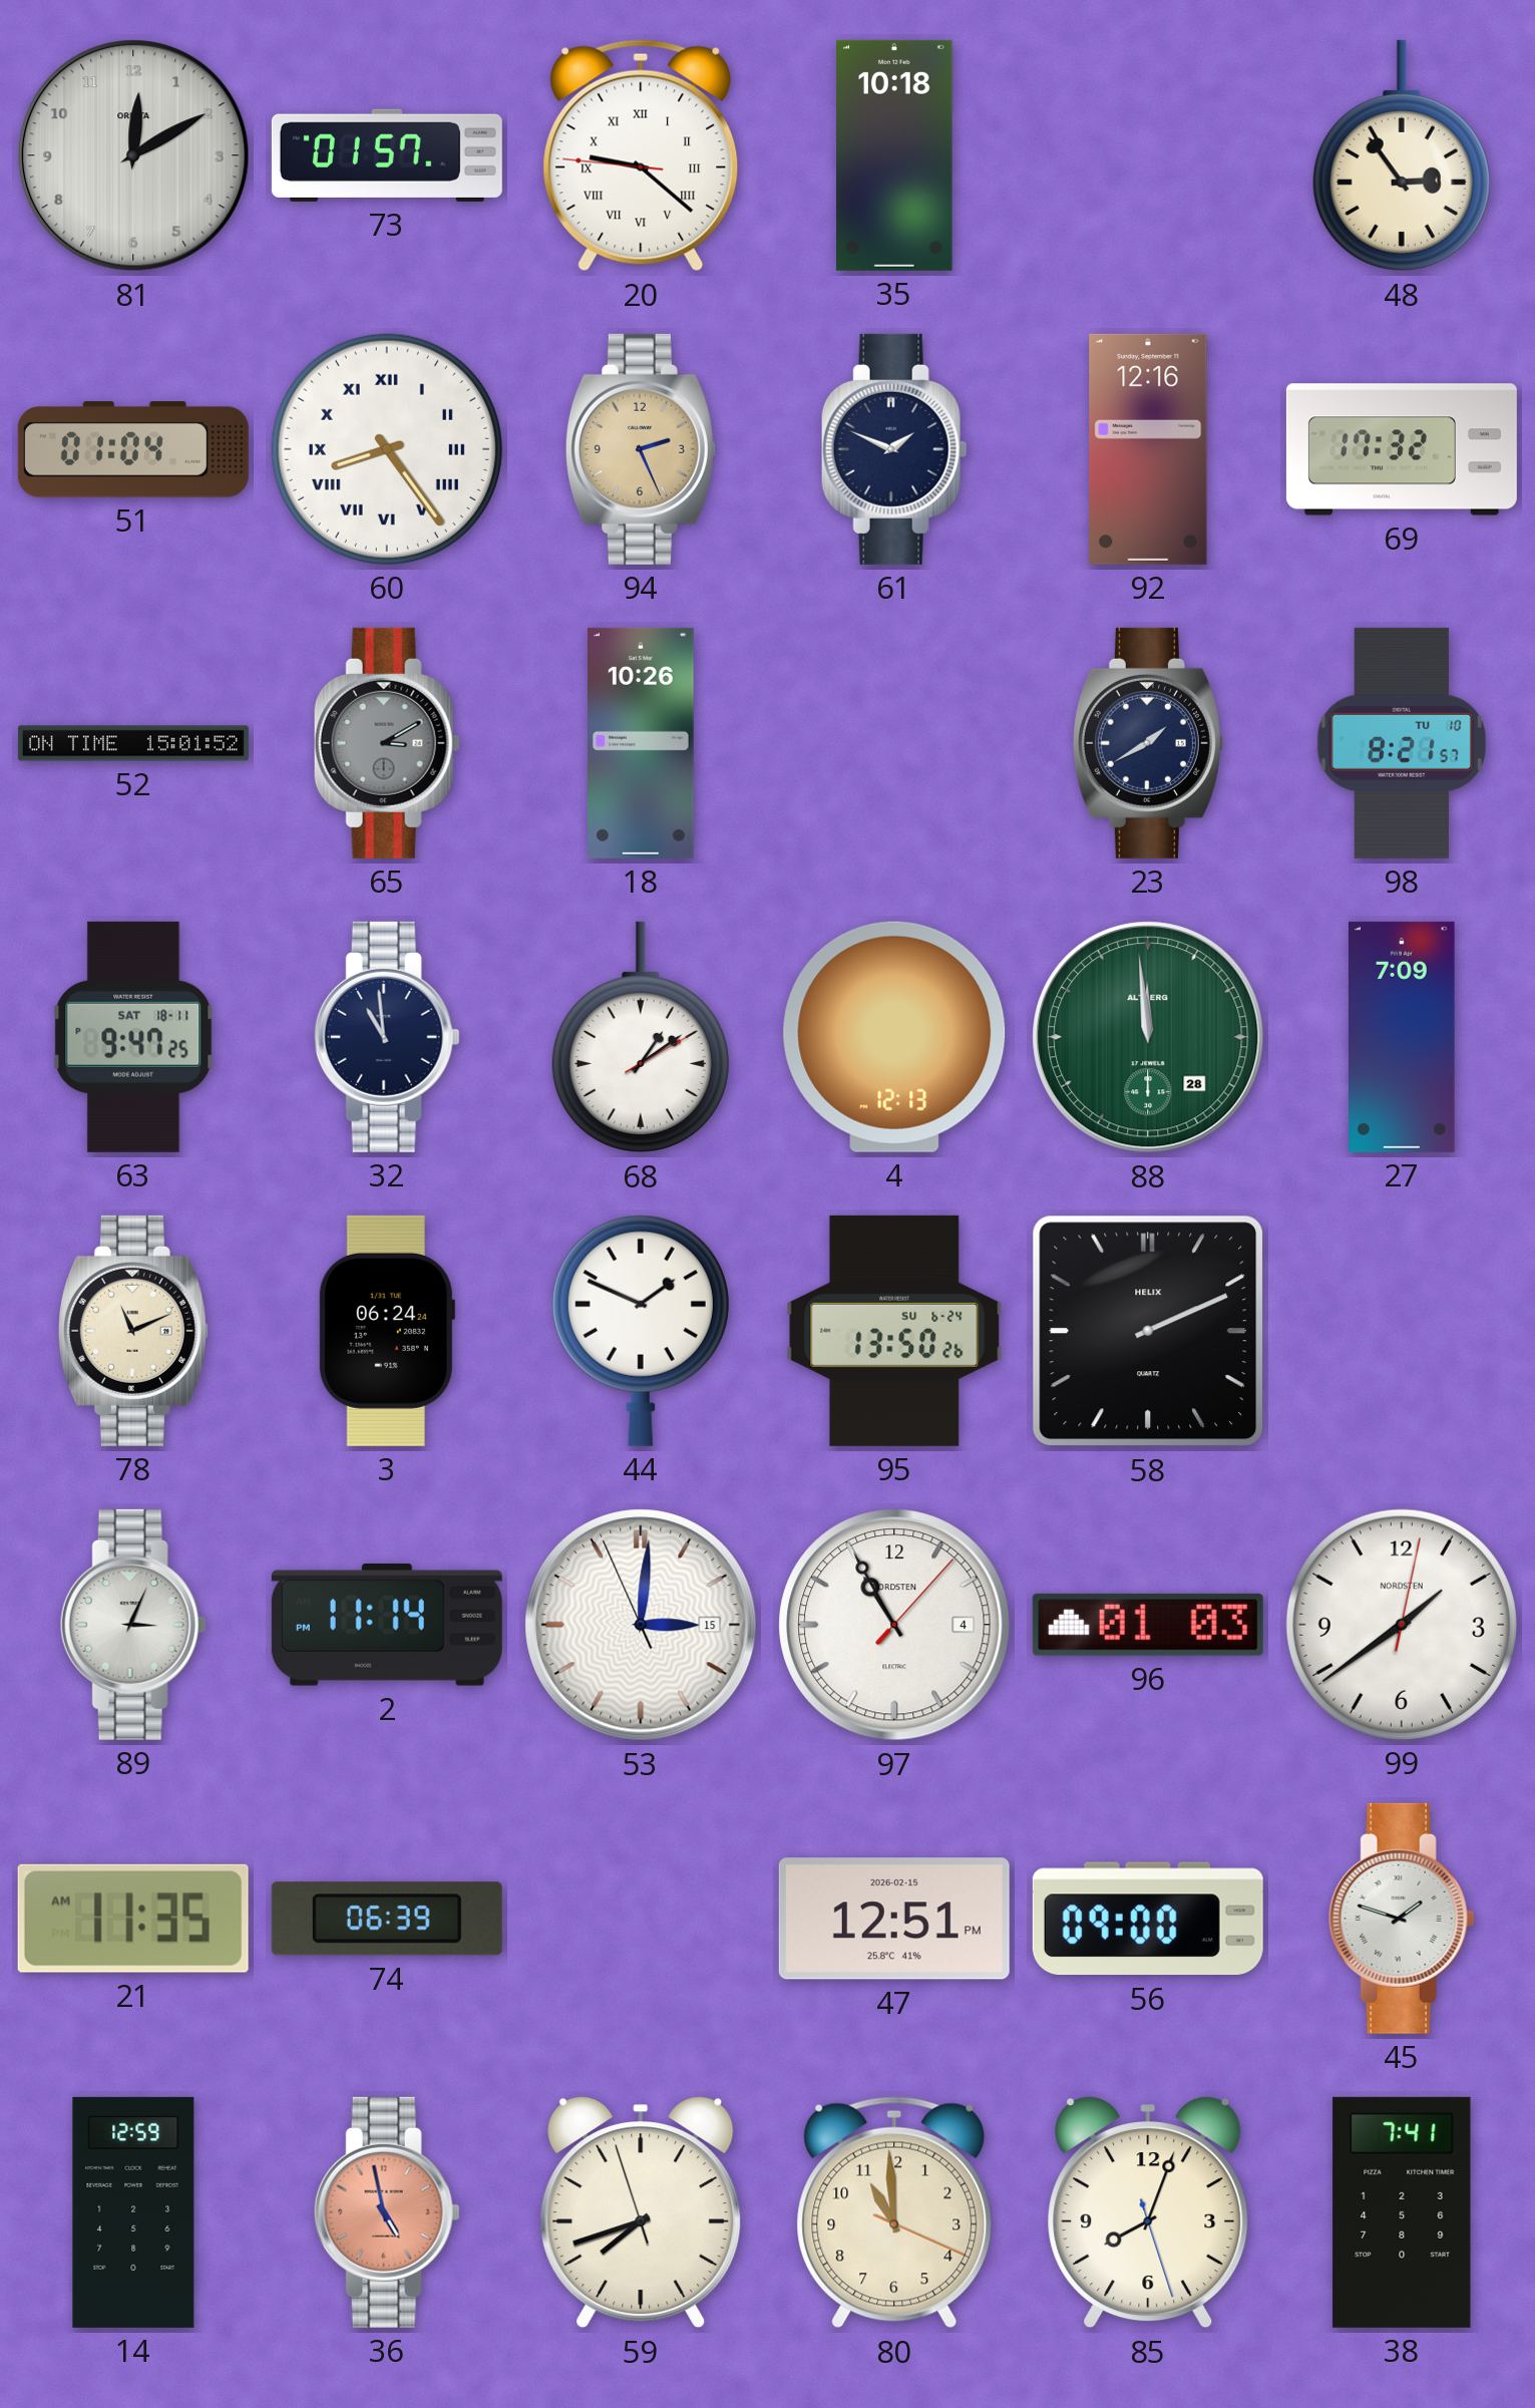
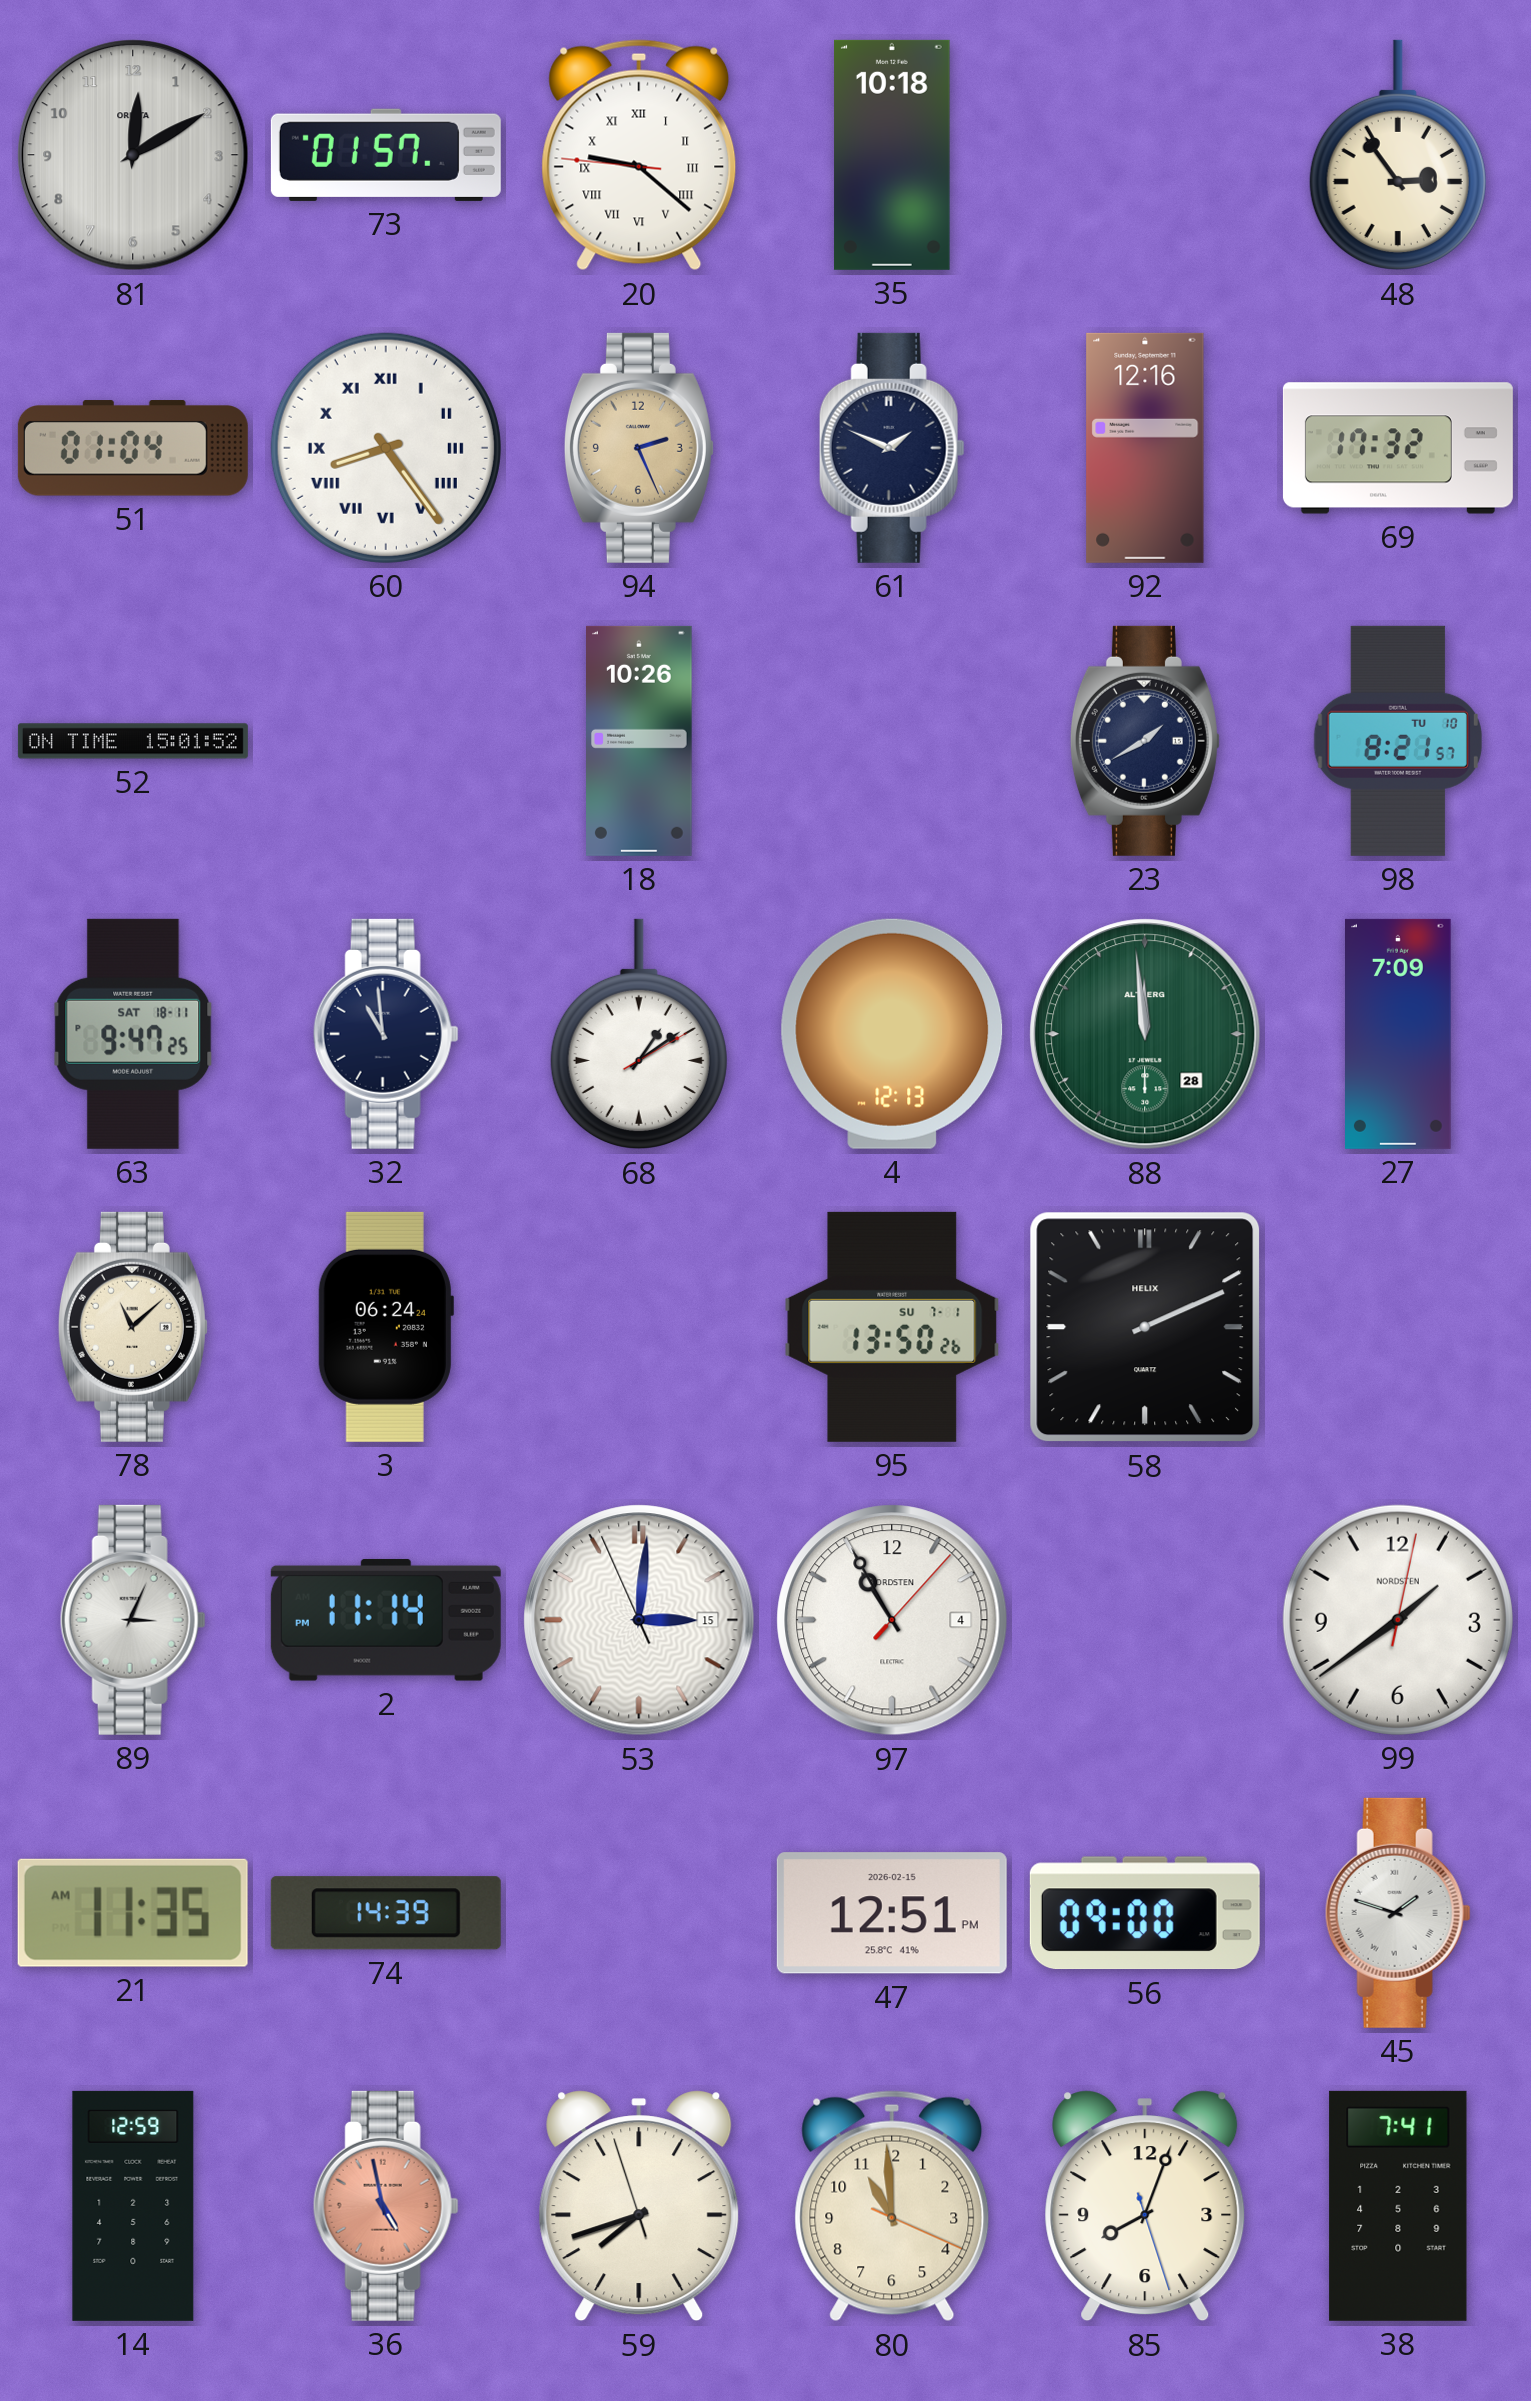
65: 3:10 -> none
78: 11:11 -> 11:08
44: 1:49 -> none
95 date: SU 6-24 -> SU 7-1
96: 01:03 -> none
74: 06:39 -> 14:39
